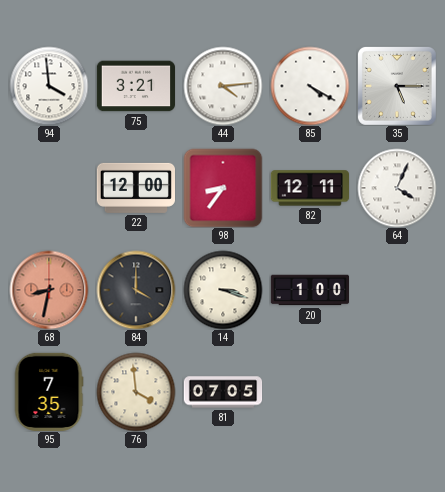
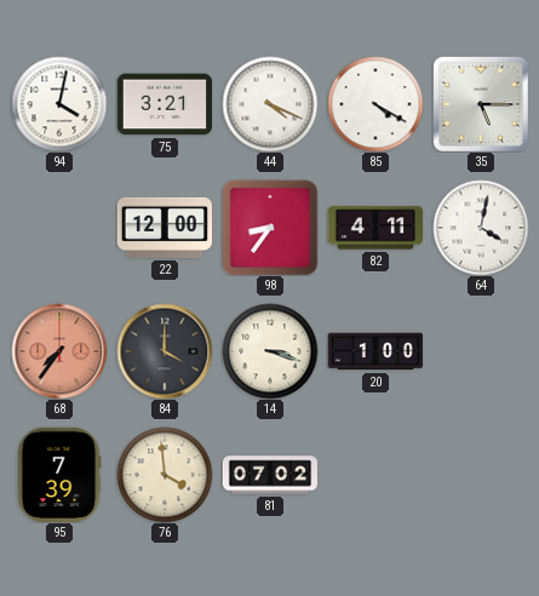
94: 3:59 -> 4:02
44: 4:14 -> 4:19
82: 12:11 -> 4:11
64: 4:04 -> 4:02
68: 8:32 -> 7:36
95: 7:35 -> 7:39
81: 07:05 -> 07:02
